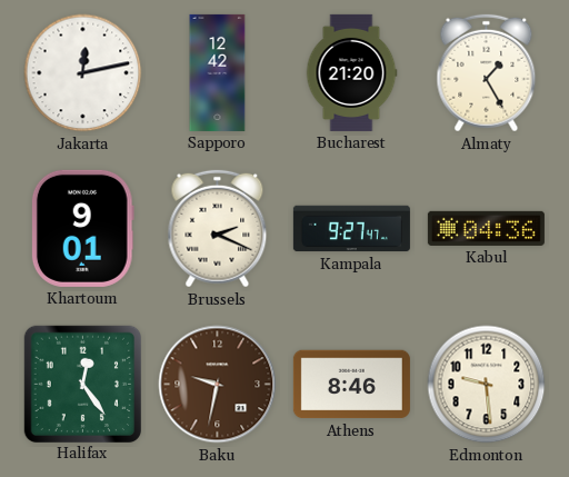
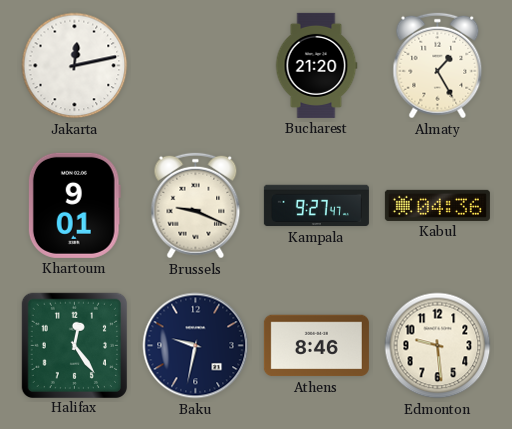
Sapporo: 12:42 -> none
Brussels: 2:19 -> 9:19
Baku dial: brown -> navy
